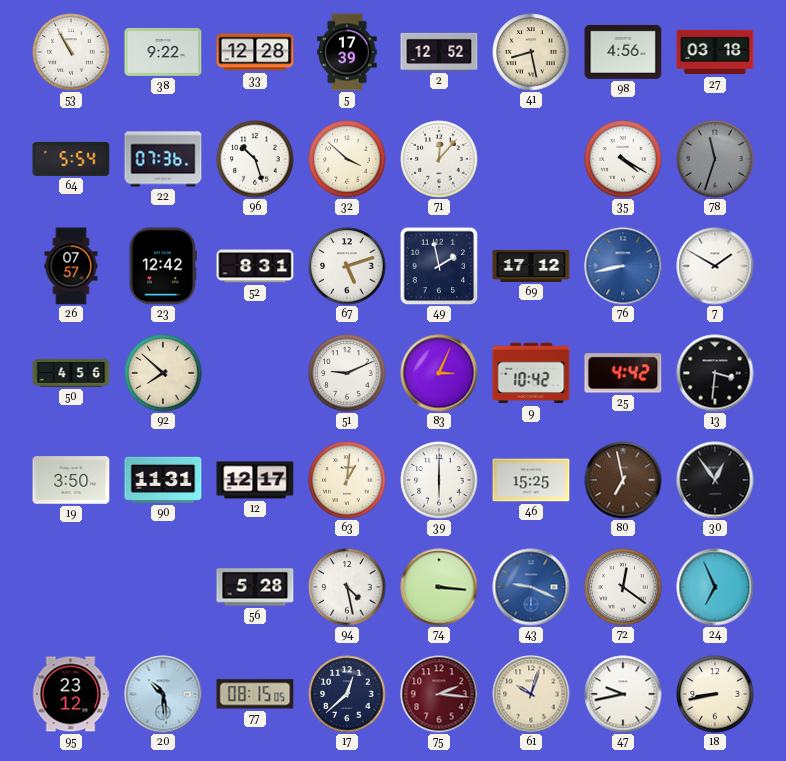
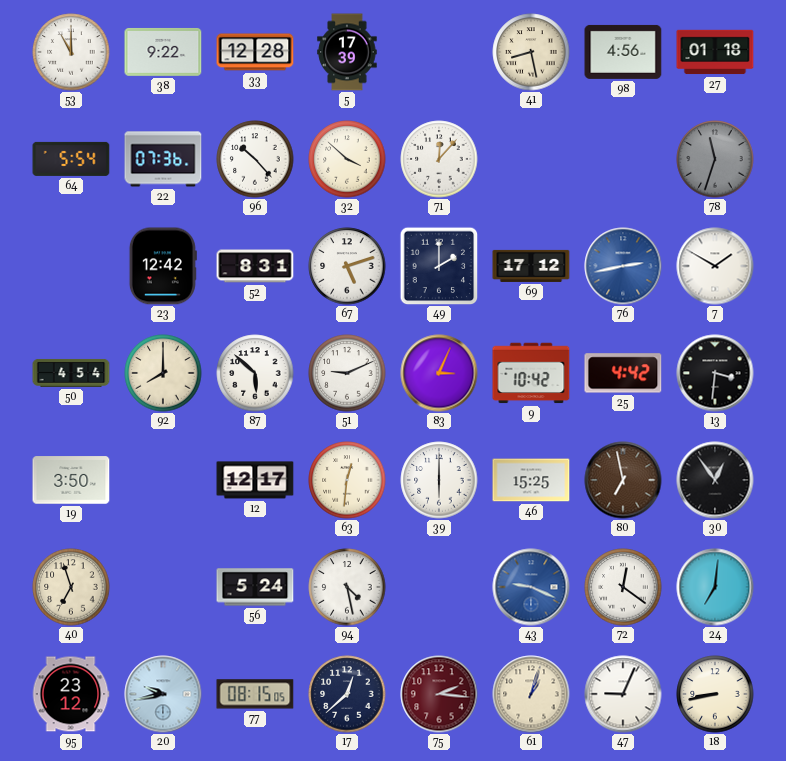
53: 10:55 -> 11:00
2: 12:52 -> none
27: 03:18 -> 01:18
96: 10:27 -> 10:23
35: 4:20 -> none
26: 07:57 -> none
49: 1:58 -> 2:00
76: 8:43 -> 2:43
50: 4:56 -> 4:54
92: 7:52 -> 8:00
87: none -> 5:52
90: 11:31 -> none
63: 1:01 -> 12:31
40: none -> 6:57
56: 5:28 -> 5:24
74: 3:16 -> none
24: 6:56 -> 7:01
20: 10:29 -> 9:43
61: 10:03 -> 1:03
47: 9:43 -> 9:04
